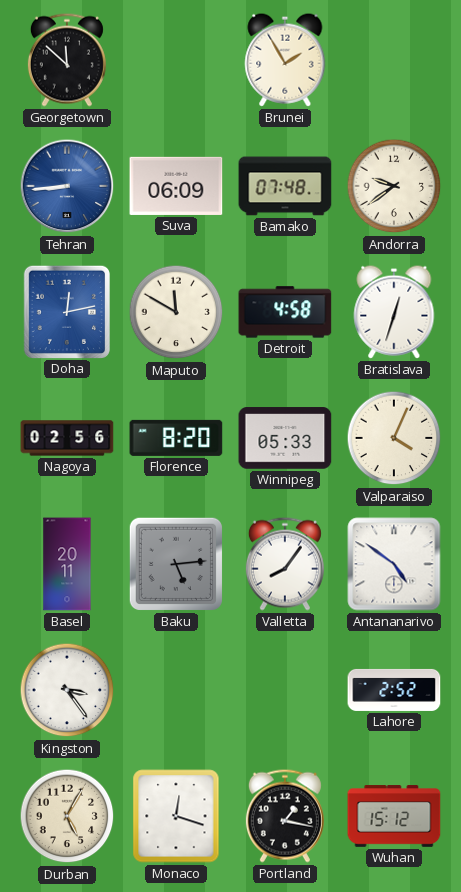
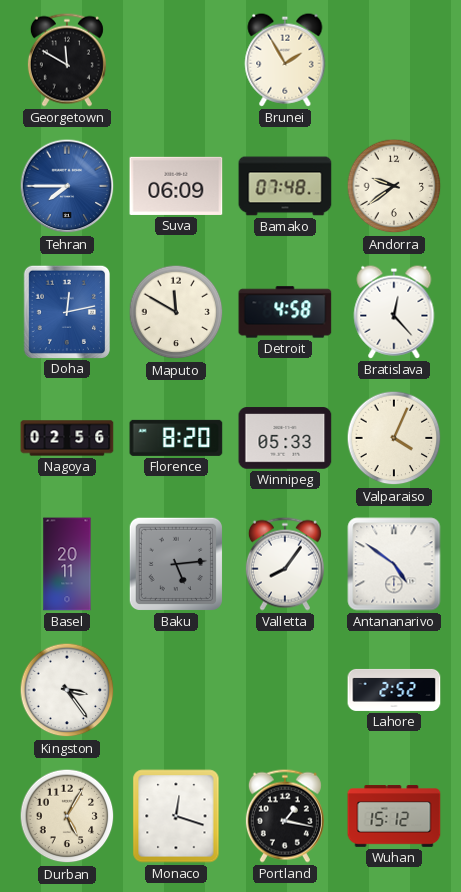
Georgetown: 11:52 -> 11:50
Tehran: 8:44 -> 7:45
Bratislava: 12:33 -> 12:23
